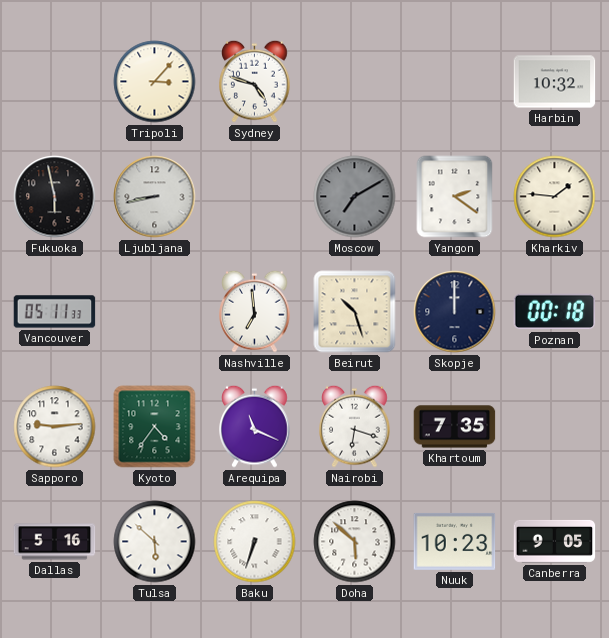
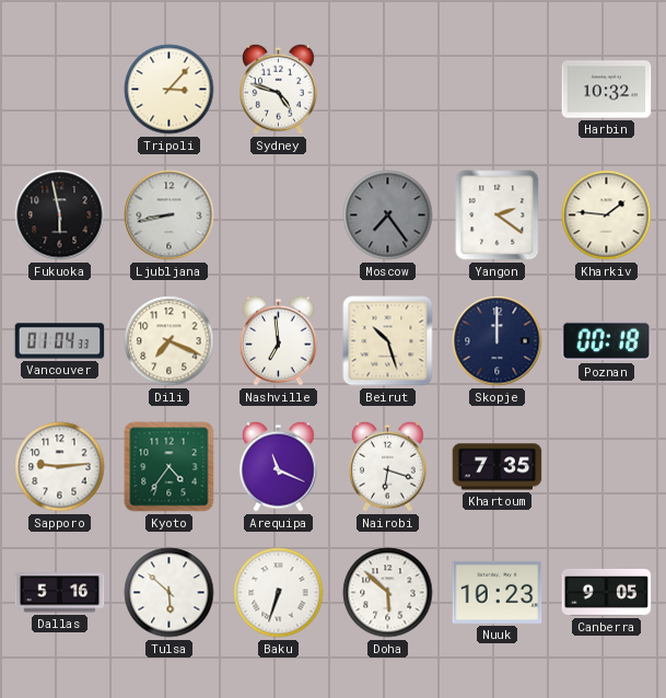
Moscow: 7:10 -> 7:24
Vancouver: 05:11 -> 01:04
Dili: none -> 7:19
